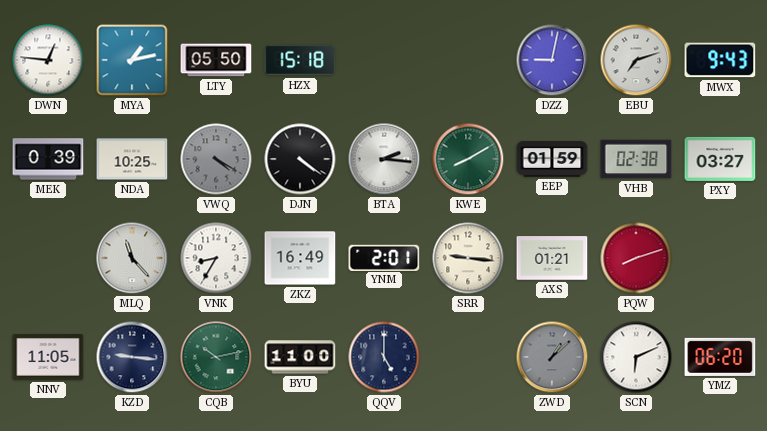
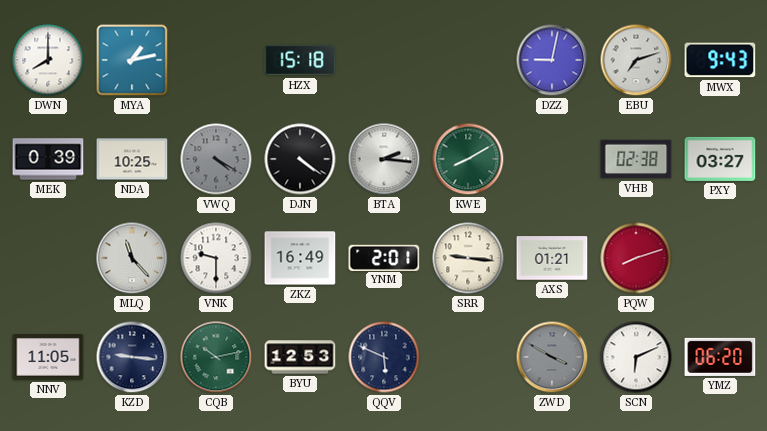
DWN: 12:46 -> 8:00
LTY: 05:50 -> none
EEP: 01:59 -> none
VNK: 8:35 -> 9:30
BYU: 11:00 -> 12:53
QQV: 5:00 -> 5:49
ZWD: 1:08 -> 3:50
